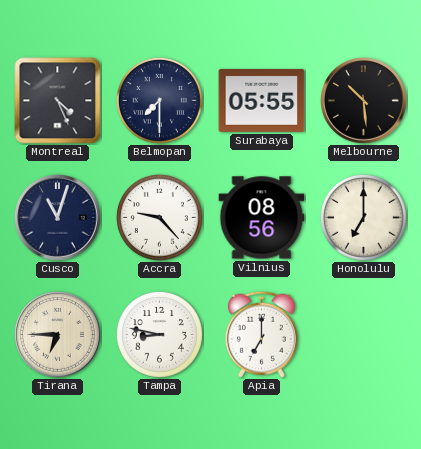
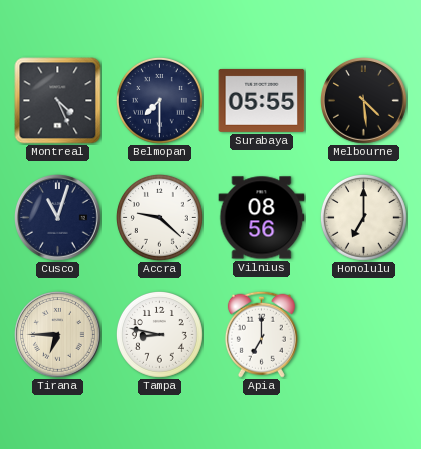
Melbourne: 10:29 -> 4:29
Accra: 9:23 -> 9:22
